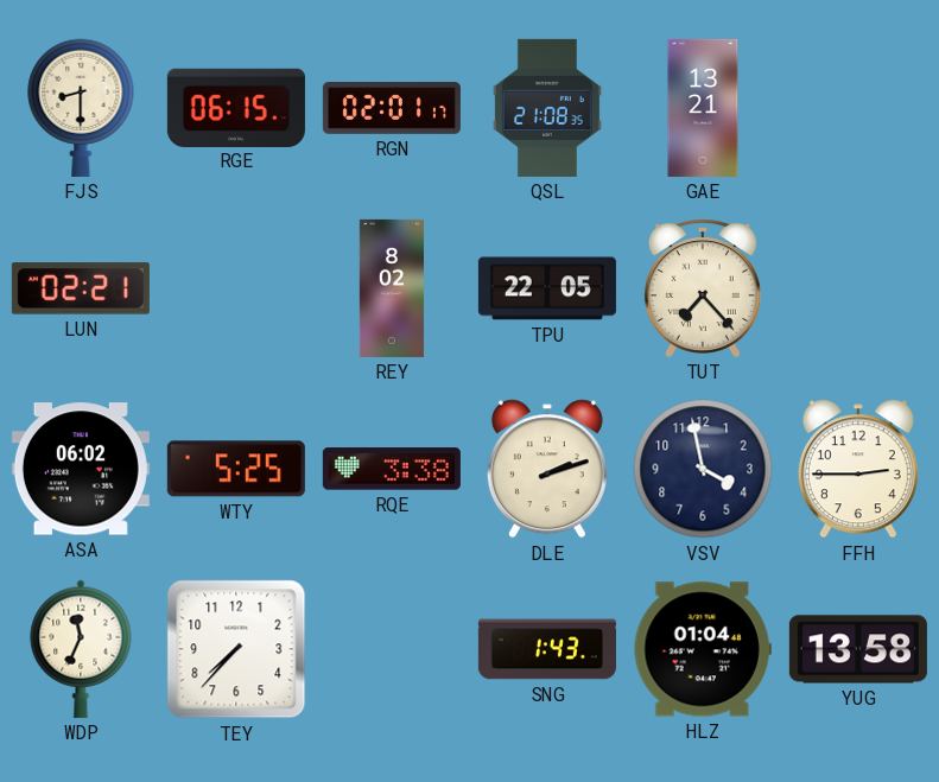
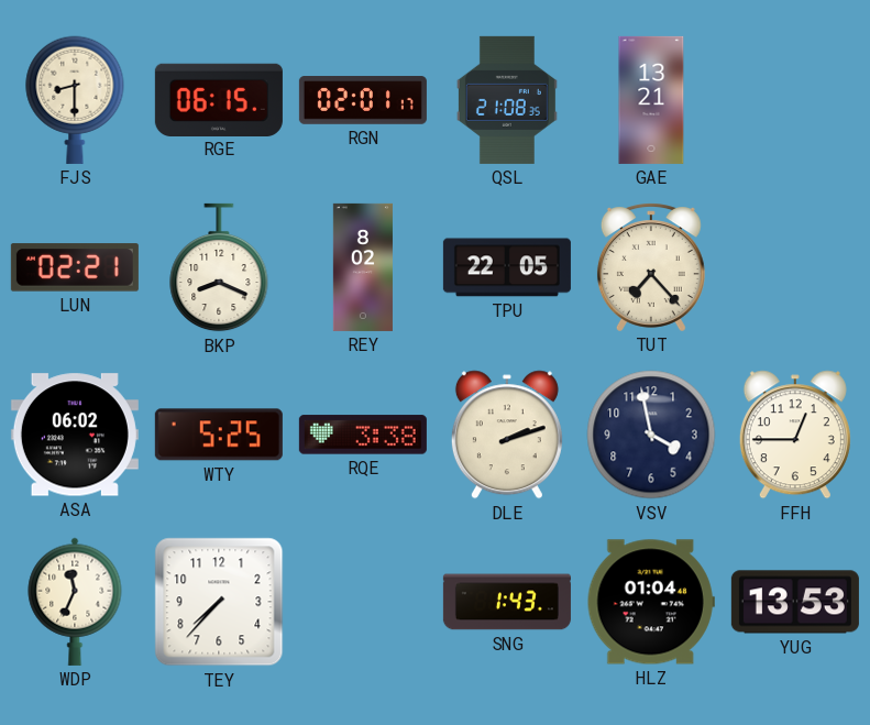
BKP: none -> 8:19
FFH: 2:45 -> 12:45
YUG: 13:58 -> 13:53
